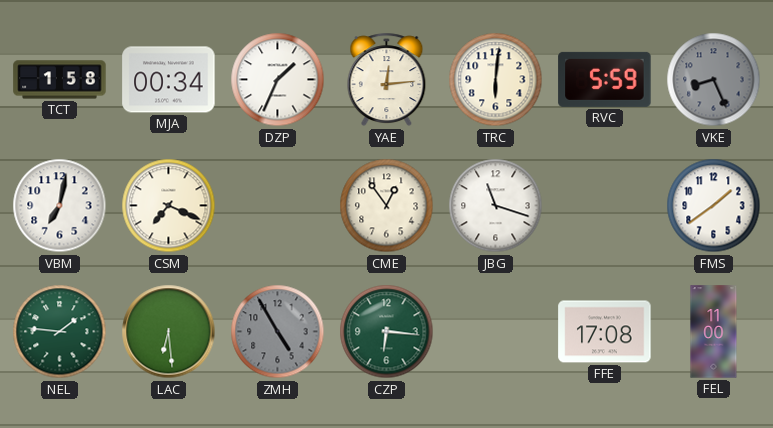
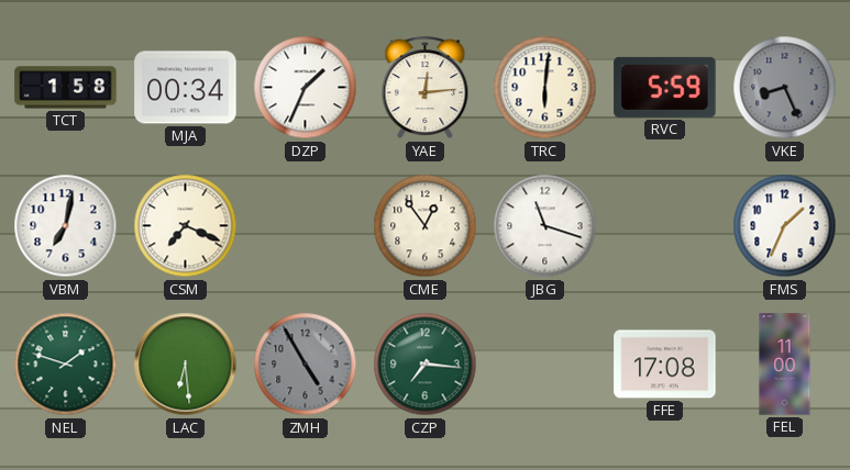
FMS: 1:39 -> 1:34
NEL: 1:46 -> 1:48
CZP: 6:16 -> 7:16
